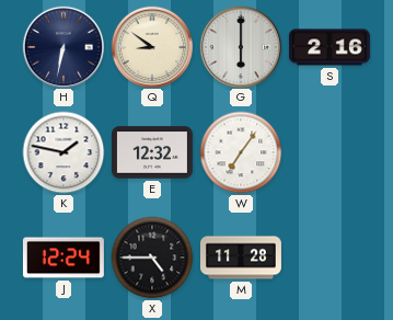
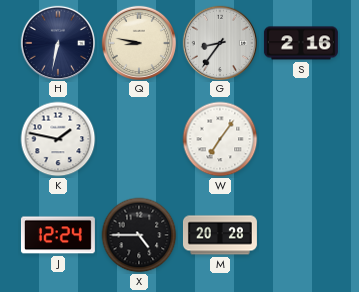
Q: 8:51 -> 8:47
G: 6:00 -> 8:36
E: 12:32 -> none
M: 11:28 -> 20:28
